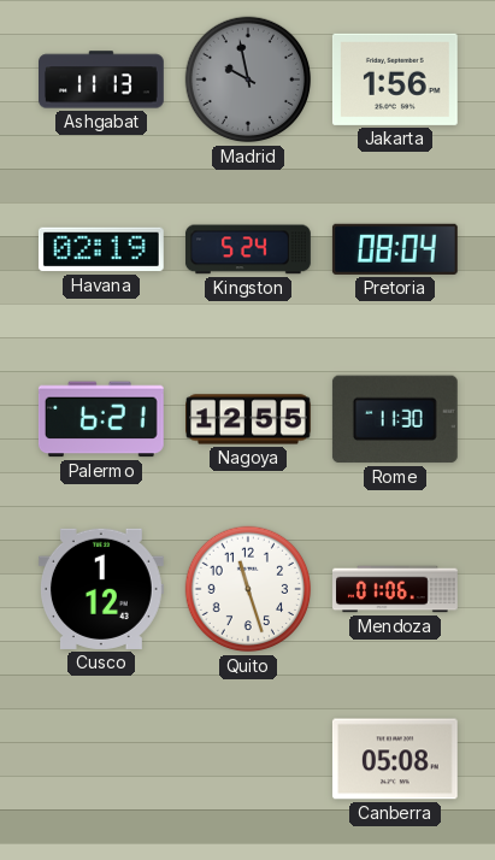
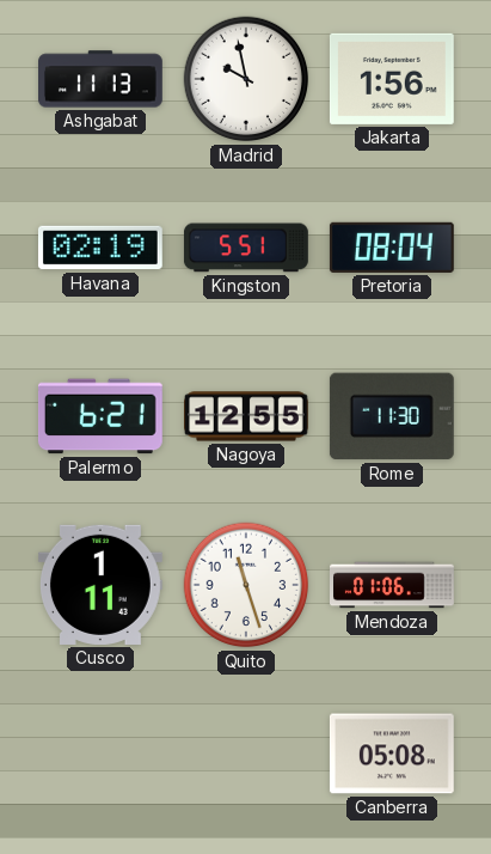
Madrid dial: grey -> white
Kingston: 5:24 -> 5:51
Cusco: 1:12 -> 1:11
